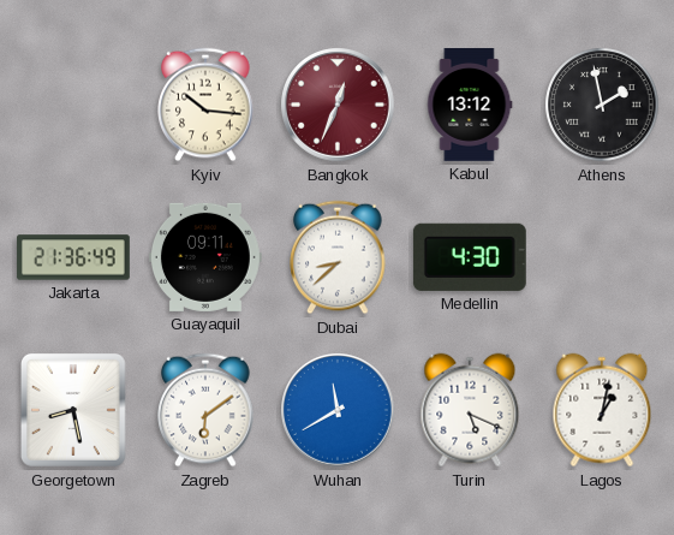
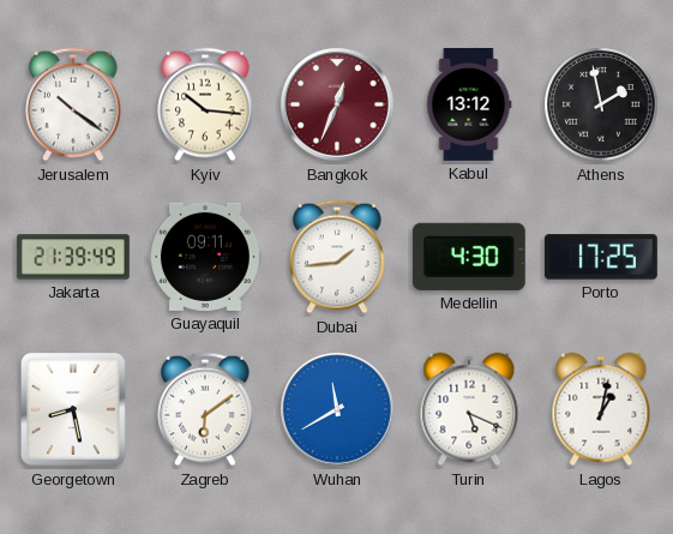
Jerusalem: none -> 10:21
Jakarta: 21:36 -> 21:39
Dubai: 8:38 -> 1:44
Porto: none -> 17:25
